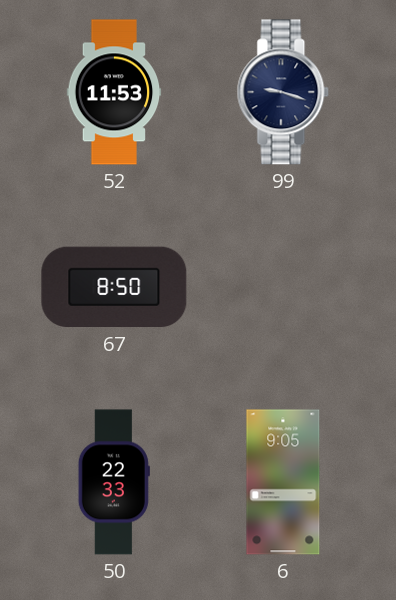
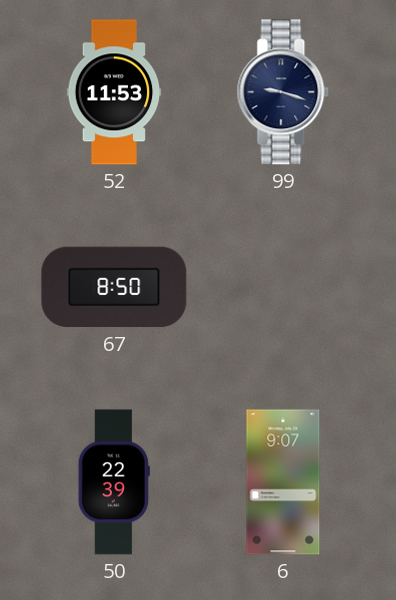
50: 22:33 -> 22:39
6: 9:05 -> 9:07
